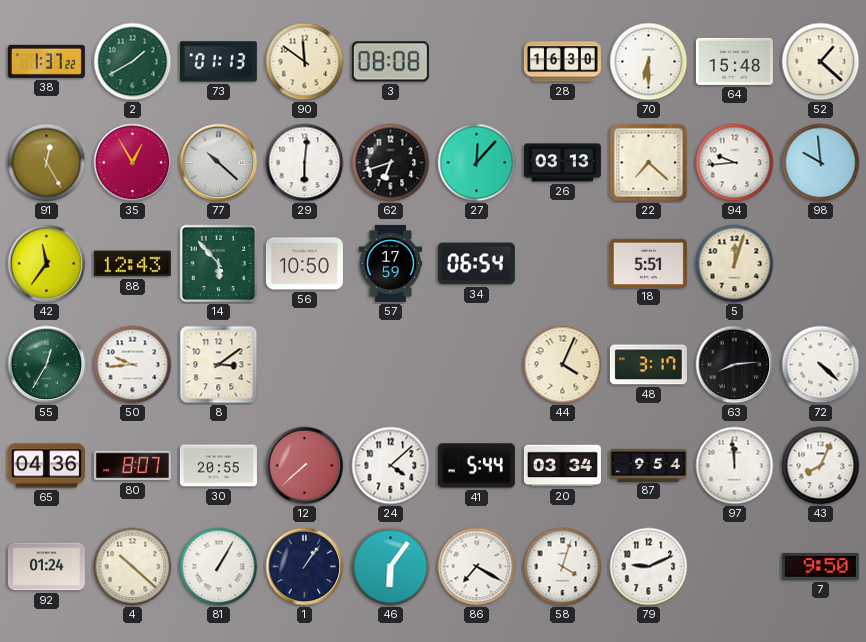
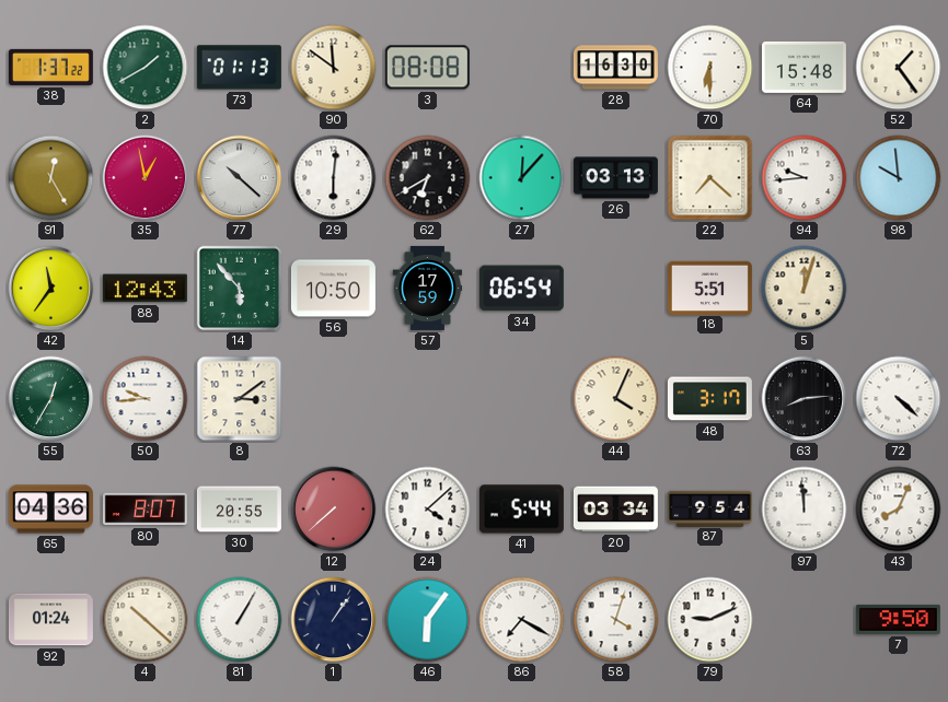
52: 1:22 -> 1:24
35: 12:55 -> 12:58
62: 6:42 -> 6:40
